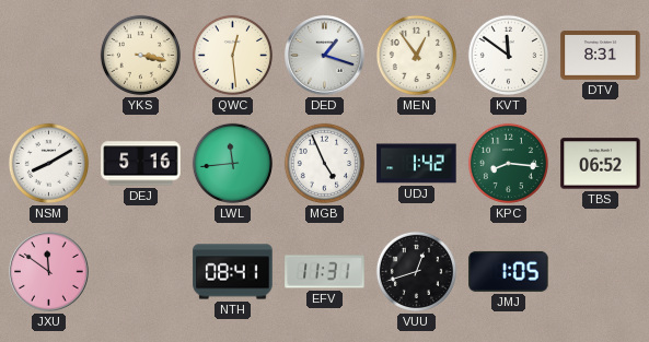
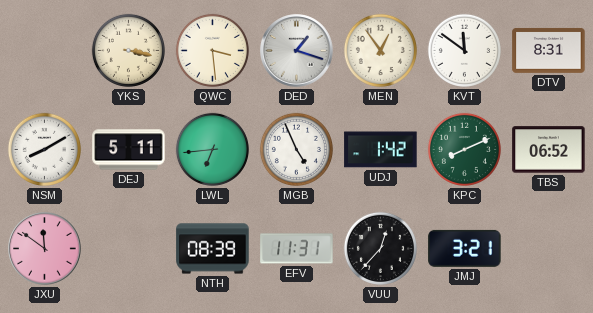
QWC: 12:29 -> 3:29
DEJ: 5:16 -> 5:11
LWL: 11:44 -> 6:44
KPC: 8:16 -> 8:11
NTH: 08:41 -> 08:39
VUU: 12:42 -> 12:37
JMJ: 1:05 -> 3:21
